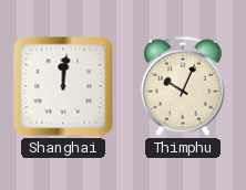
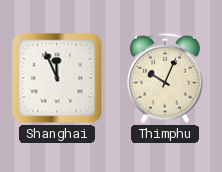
Shanghai: 12:01 -> 11:56
